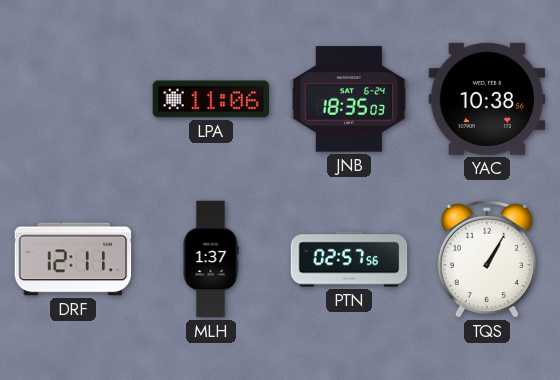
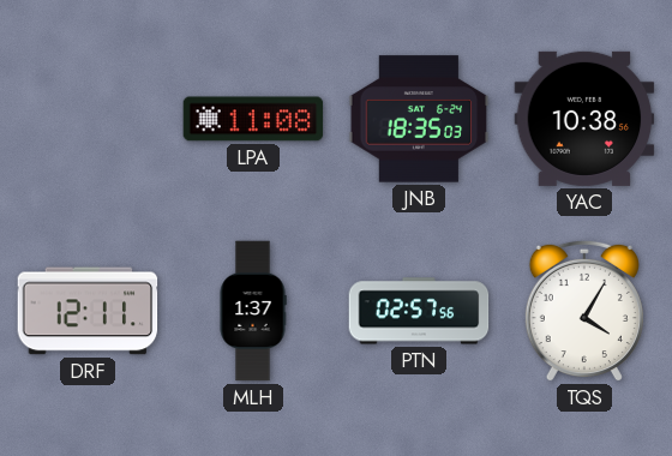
LPA: 11:06 -> 11:08
TQS: 1:05 -> 4:05
